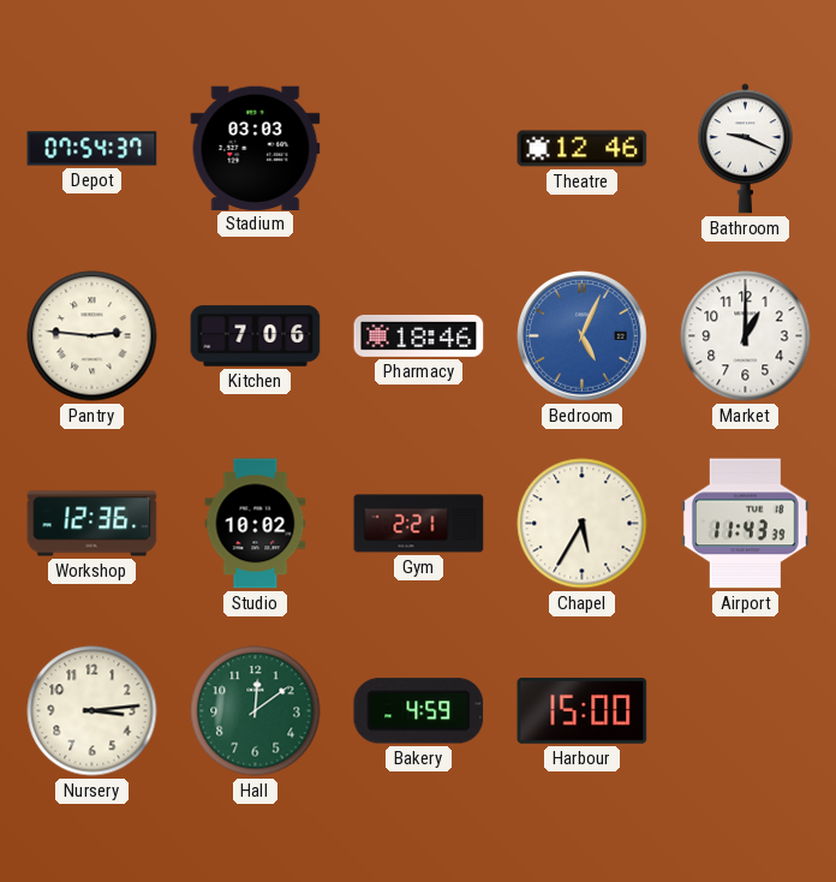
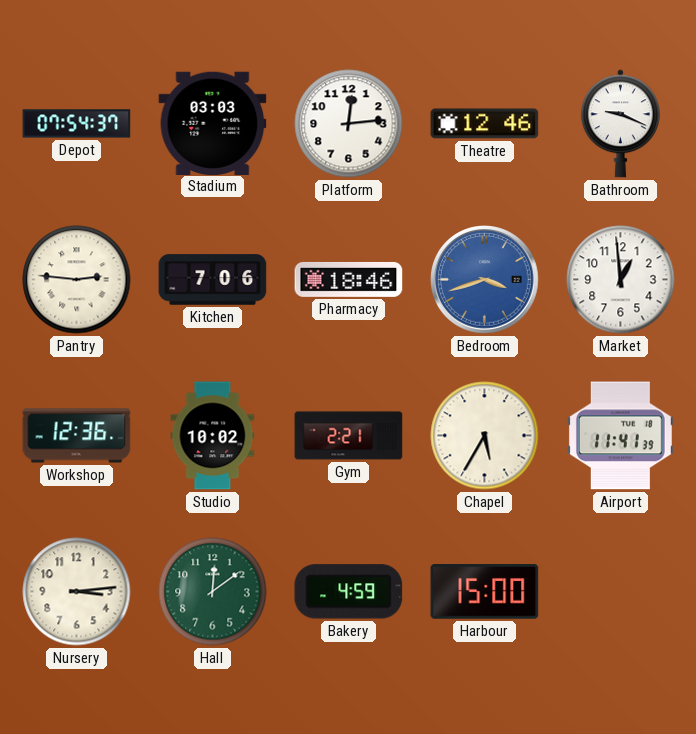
Platform: none -> 12:14
Bedroom: 5:04 -> 3:42
Market: 1:00 -> 12:59
Airport: 11:43 -> 11:41
